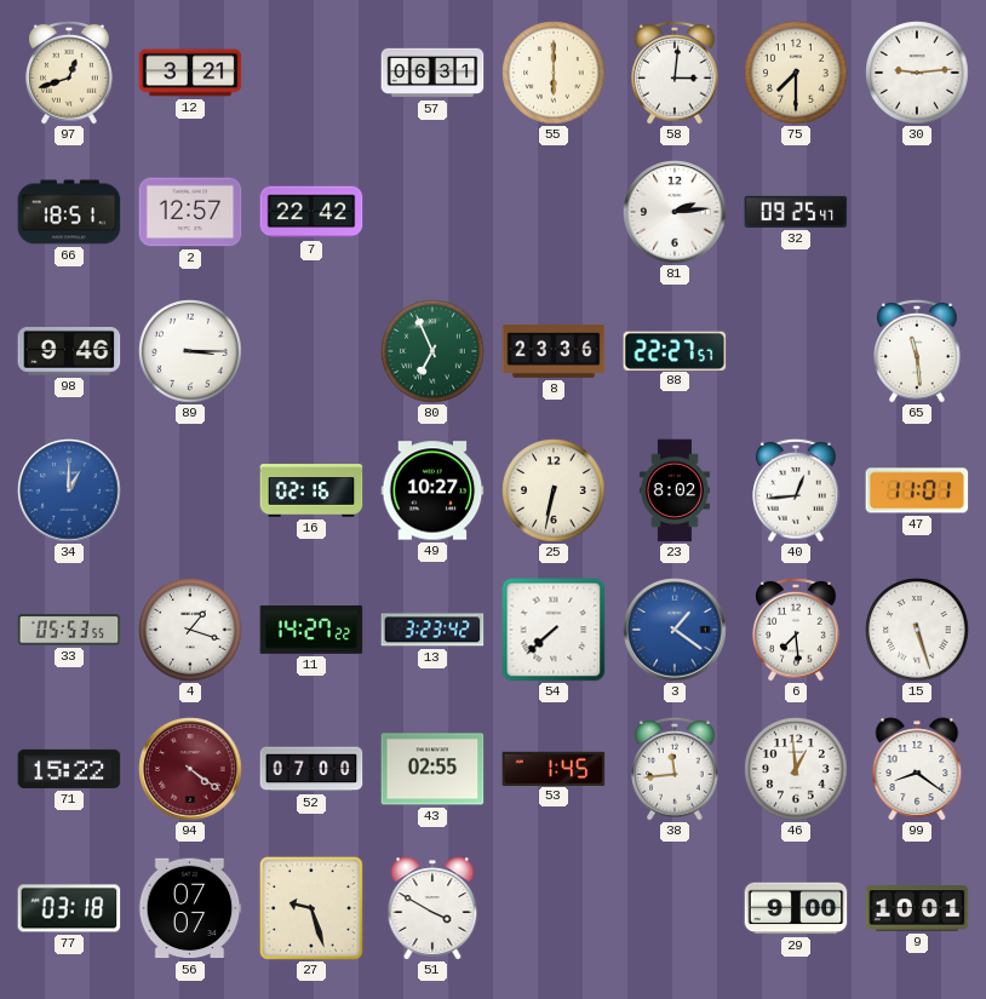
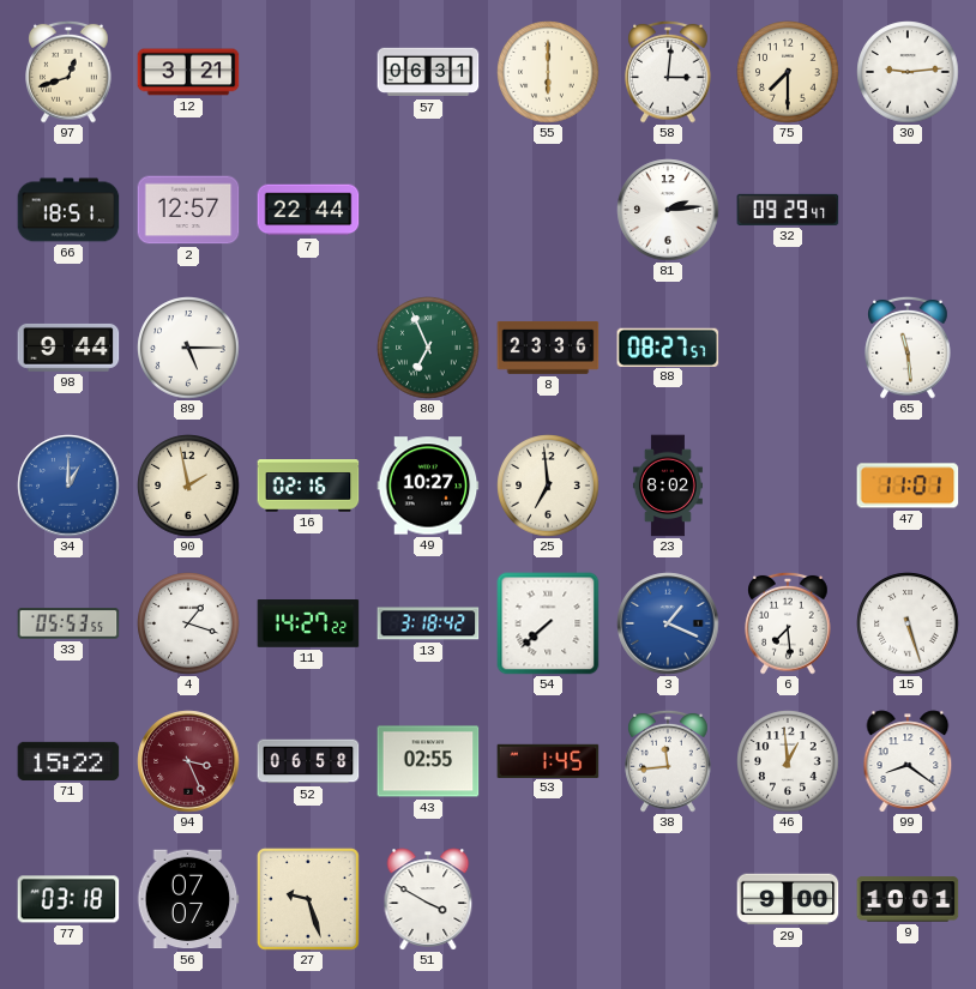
7: 22:42 -> 22:44
32: 09:25 -> 09:29
98: 9:46 -> 9:44
89: 3:15 -> 5:15
88: 22:27 -> 08:27
90: none -> 1:58
25: 6:32 -> 6:59
40: 12:44 -> none
13: 3:23 -> 3:18
3: 1:21 -> 1:19
94: 4:21 -> 3:26
52: 07:00 -> 06:58
